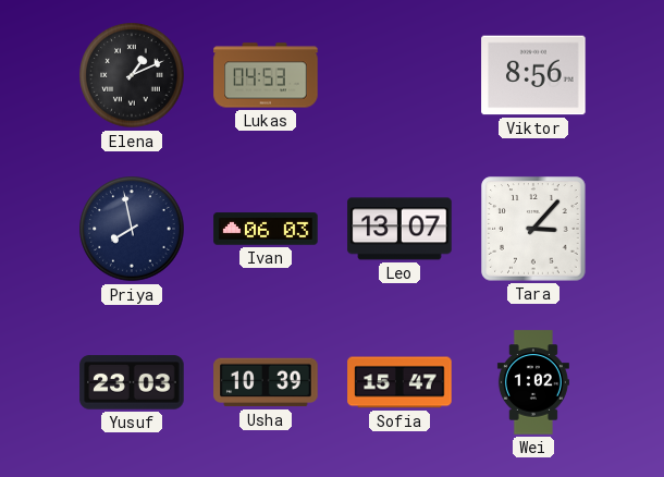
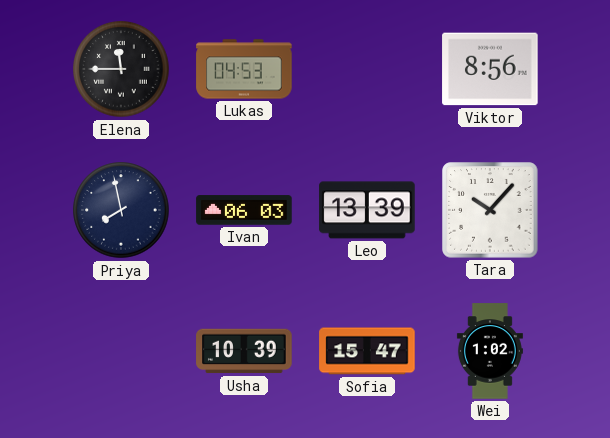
Elena: 1:11 -> 11:45
Leo: 13:07 -> 13:39
Tara: 3:07 -> 10:07
Yusuf: 23:03 -> none
